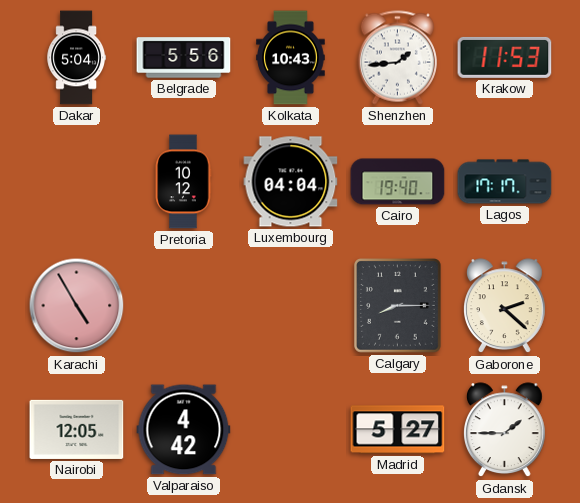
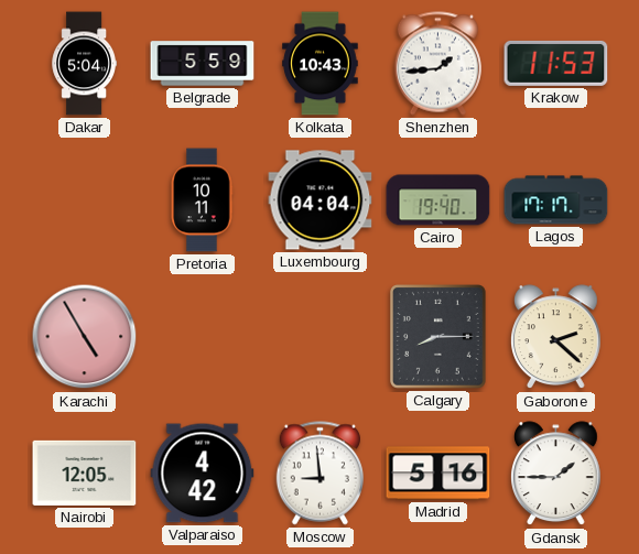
Belgrade: 5:56 -> 5:59
Pretoria: 10:12 -> 10:11
Moscow: none -> 8:59
Madrid: 5:27 -> 5:16
